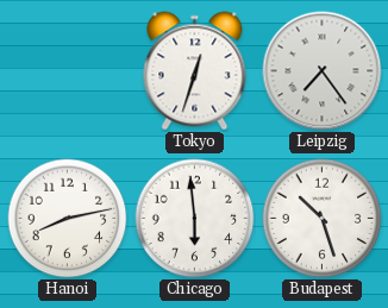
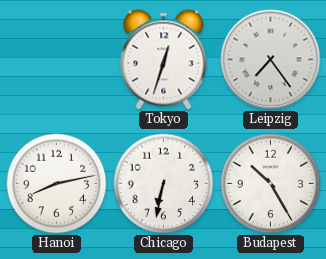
Chicago: 5:59 -> 6:32
Budapest: 10:27 -> 10:25
